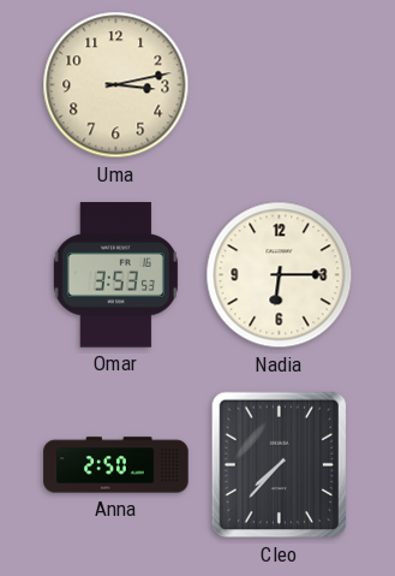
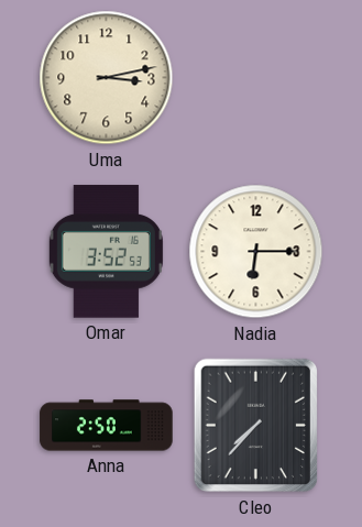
Omar: 3:53 -> 3:52
